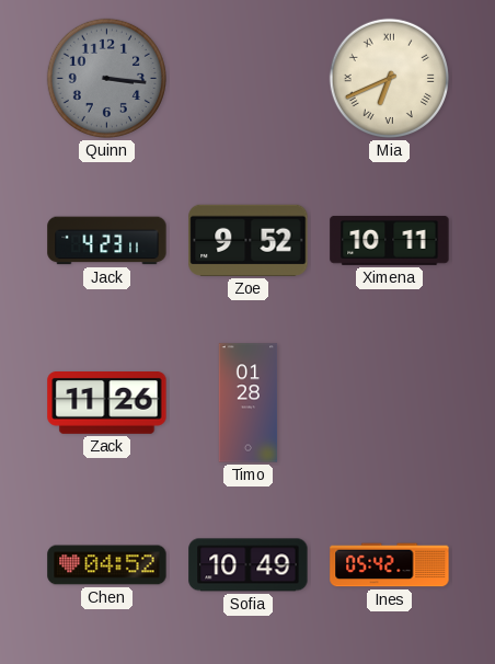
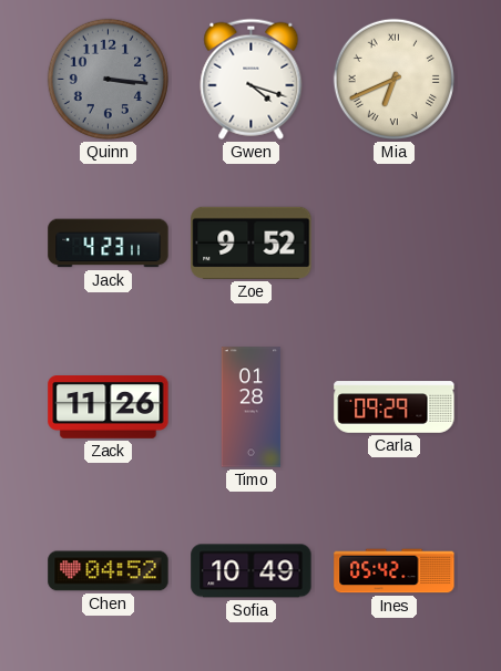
Gwen: none -> 4:18
Ximena: 10:11 -> none
Carla: none -> 09:29
